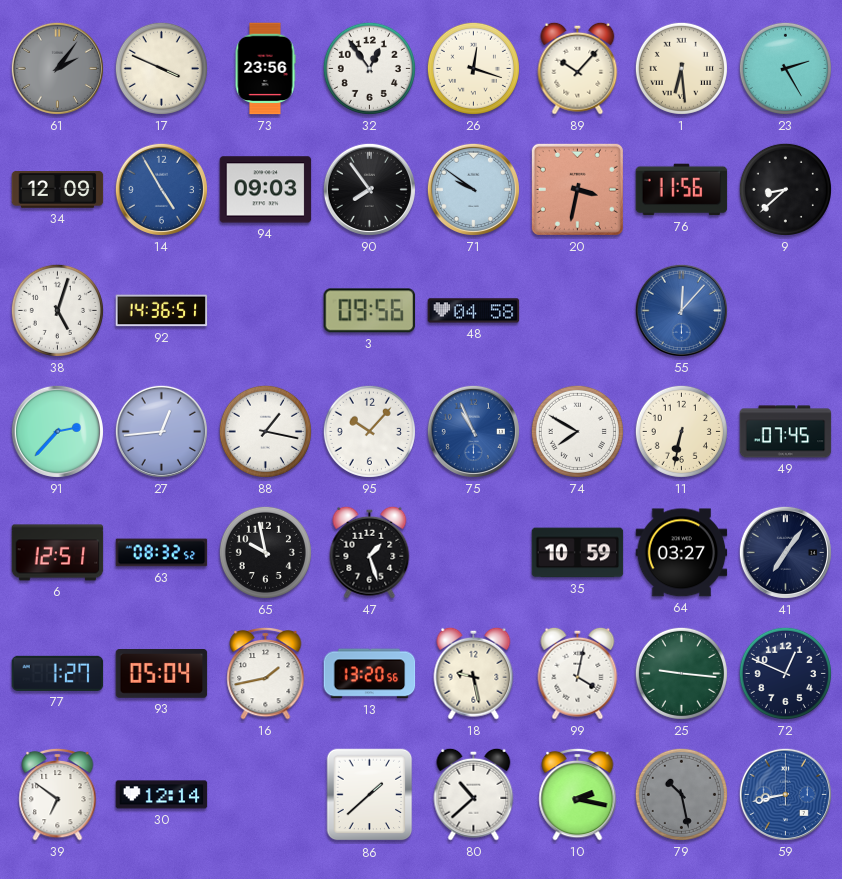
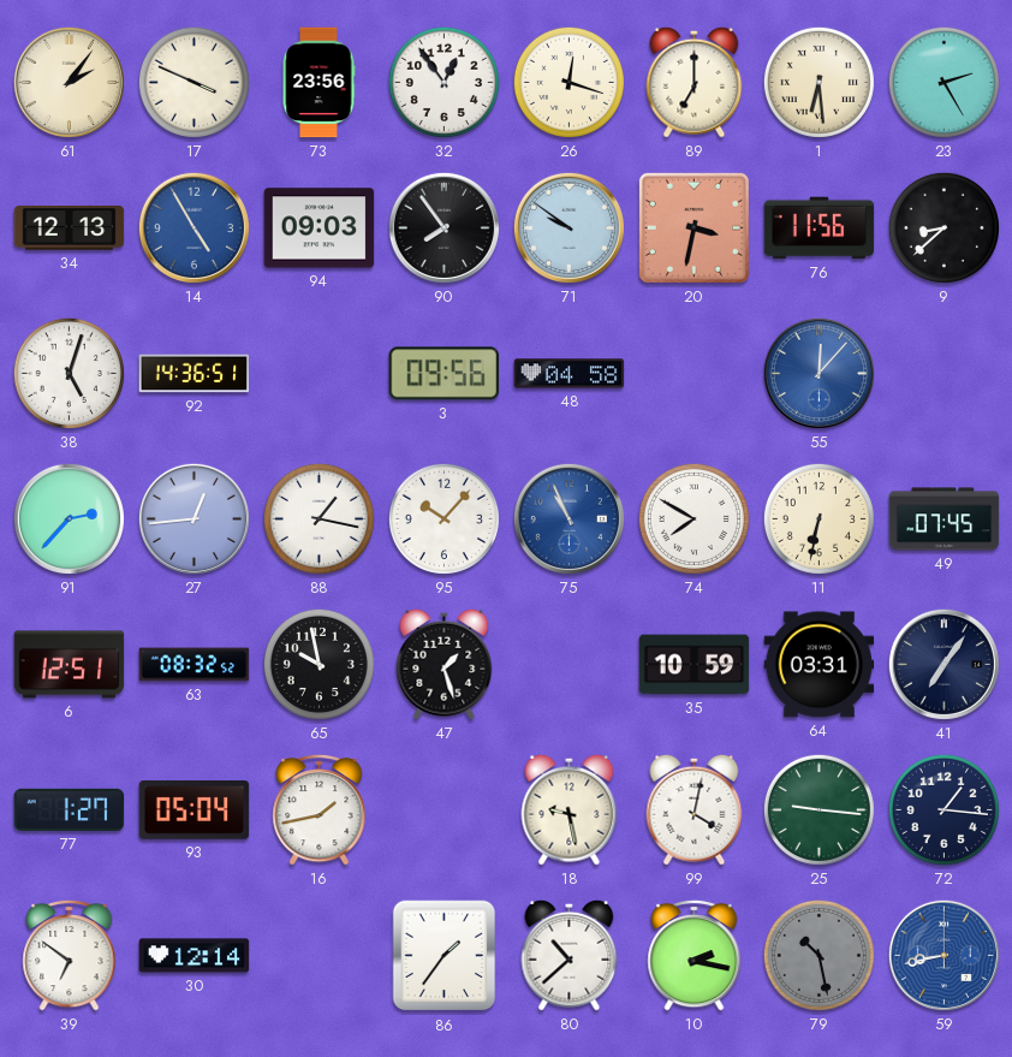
61 dial: grey -> cream
89: 10:07 -> 7:00
34: 12:09 -> 12:13
64: 03:27 -> 03:31
13: 13:20 -> none
72: 12:49 -> 1:16
86: 1:38 -> 1:36
